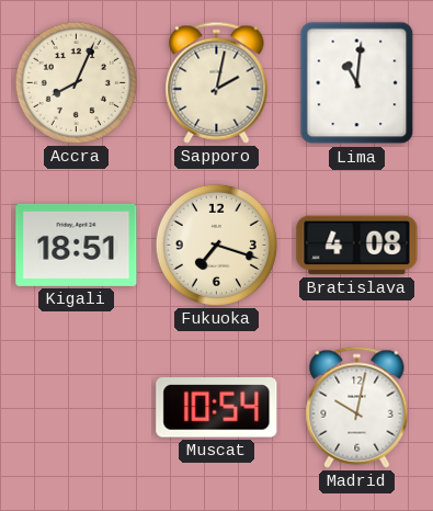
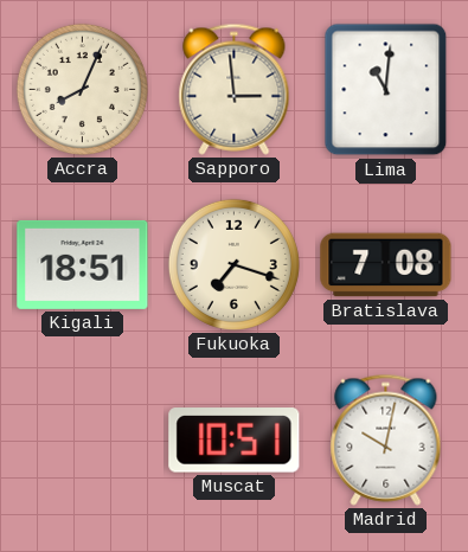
Sapporo: 2:02 -> 2:59
Bratislava: 4:08 -> 7:08
Muscat: 10:54 -> 10:51
